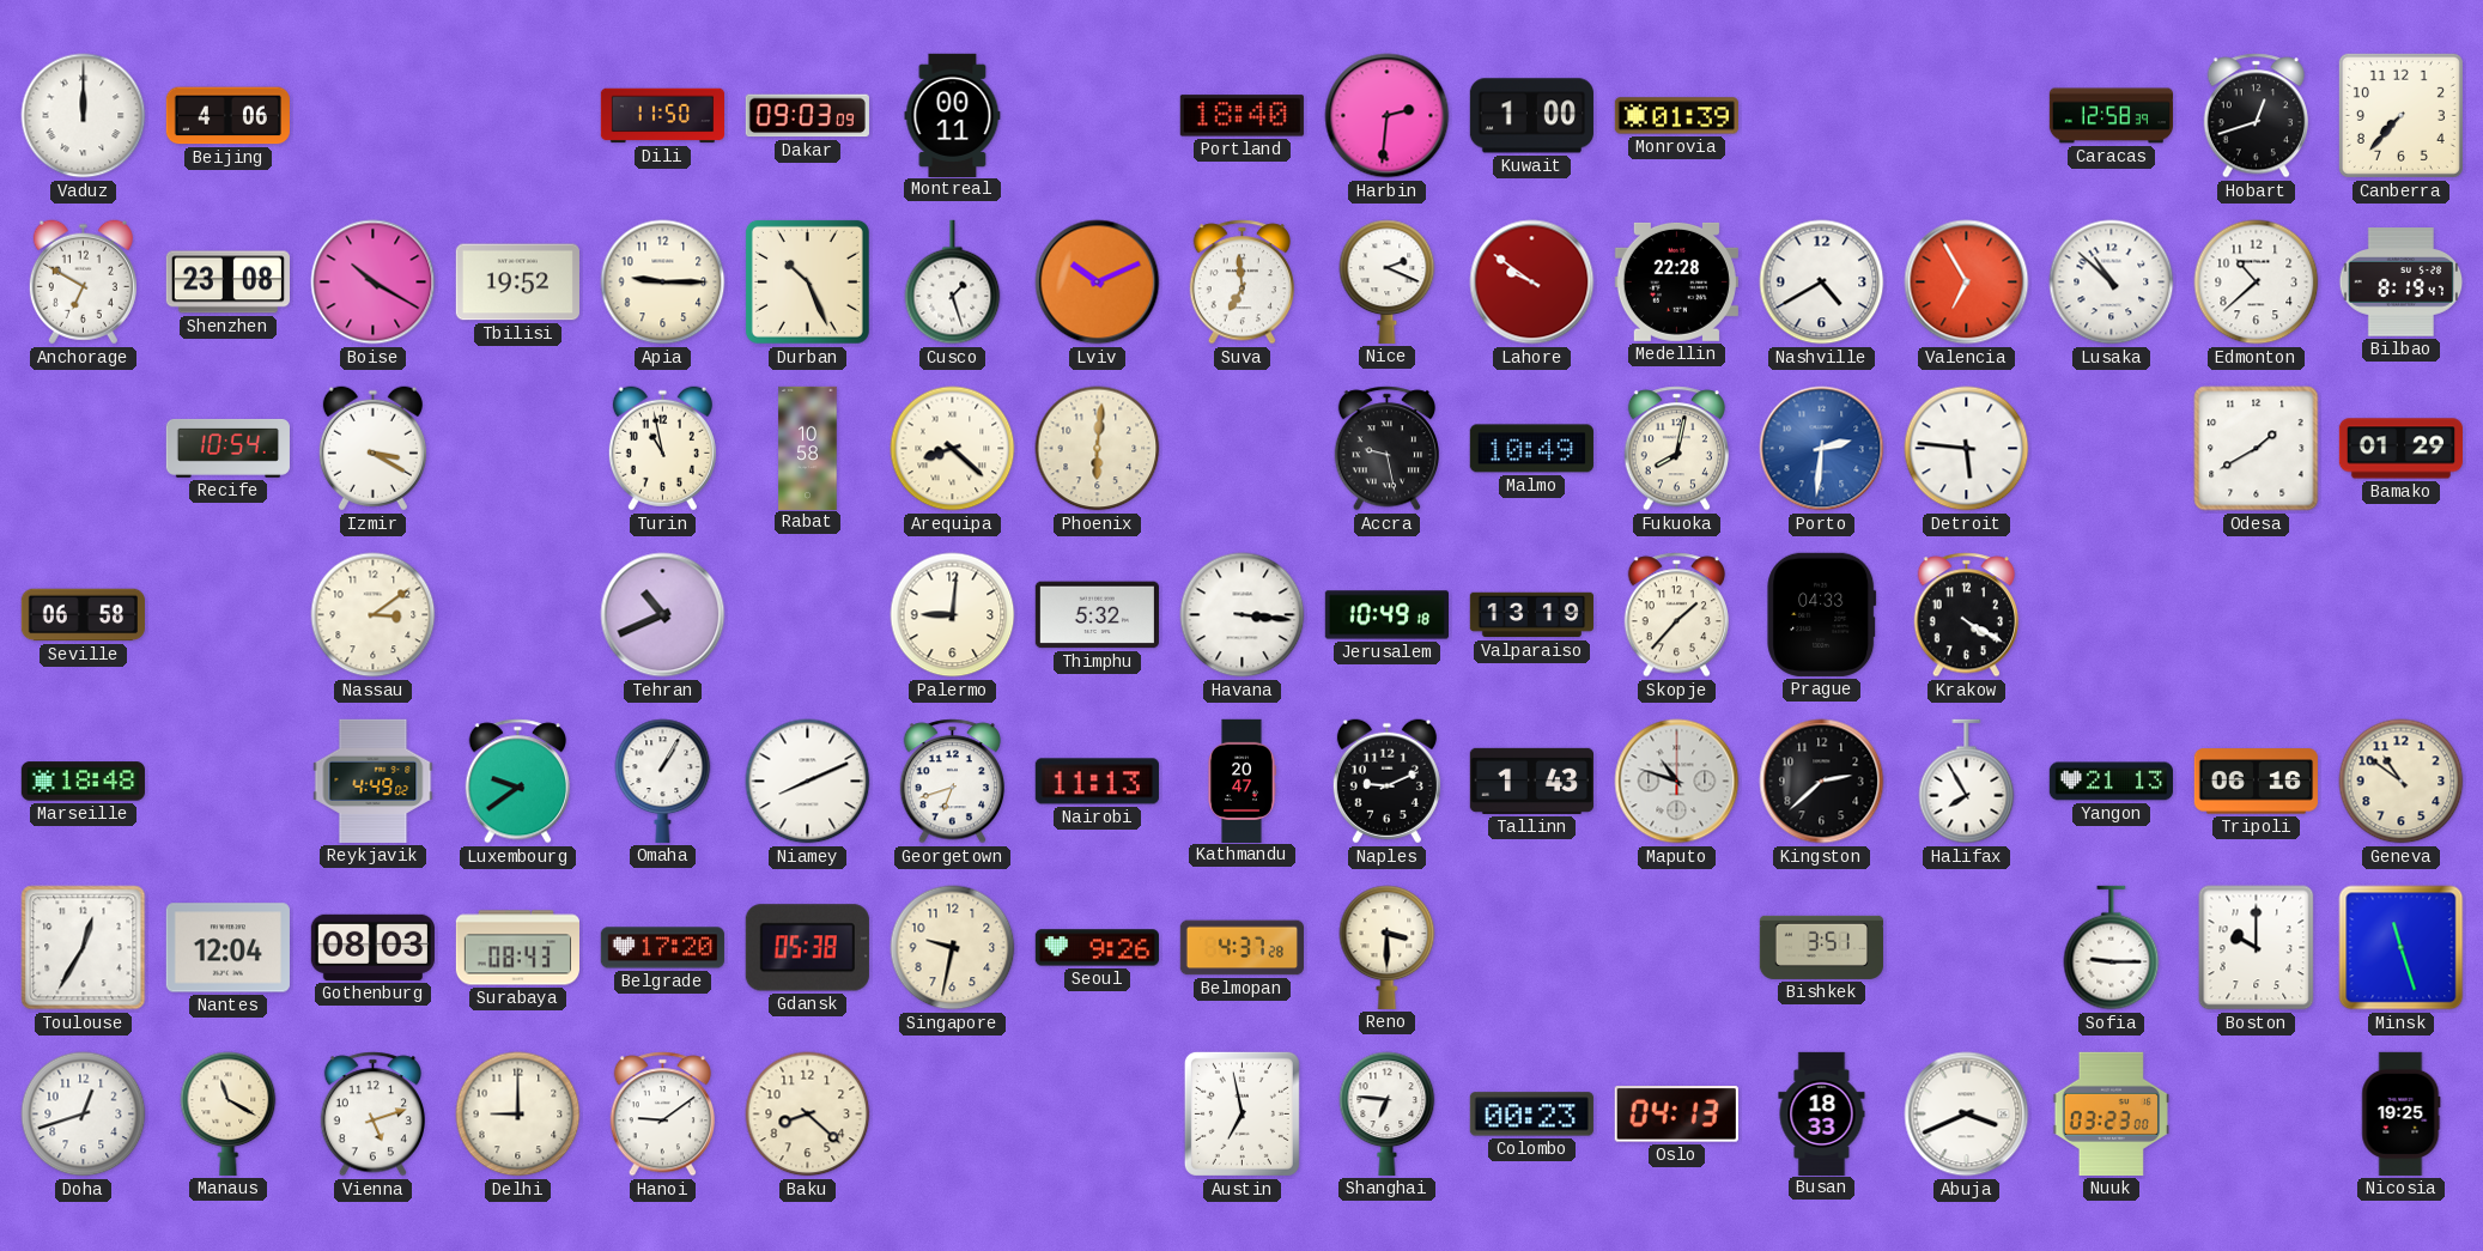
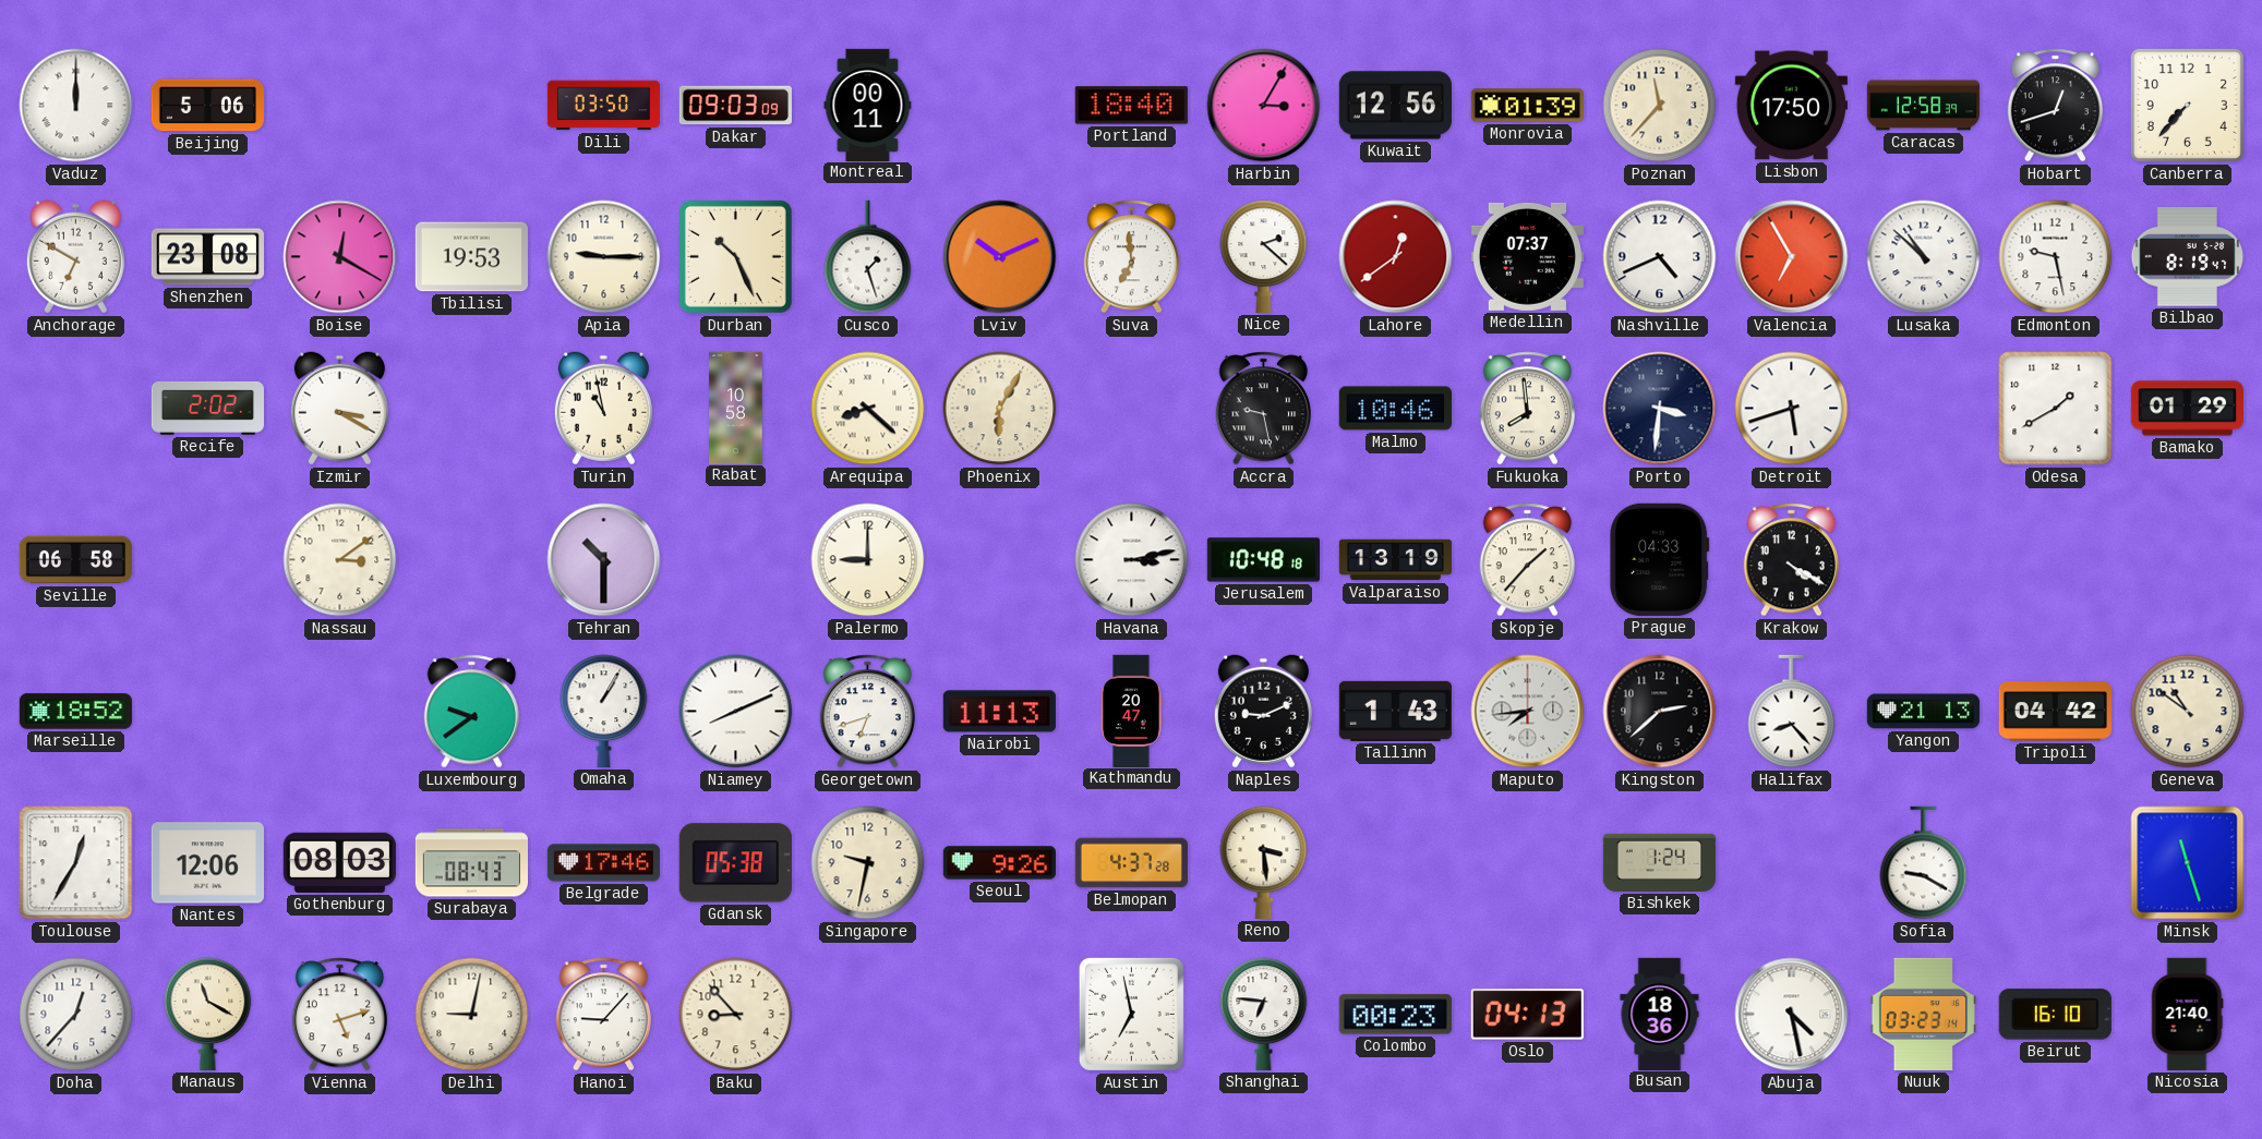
Beijing: 4:06 -> 5:06
Dili: 11:50 -> 03:50
Harbin: 2:31 -> 3:05
Kuwait: 1:00 -> 12:56
Poznan: none -> 11:37
Lisbon: none -> 17:50
Boise: 10:20 -> 12:20
Tbilisi: 19:52 -> 19:53
Nice: 2:19 -> 2:22
Lahore: 9:51 -> 12:39
Medellin: 22:28 -> 07:37
Nashville: 4:40 -> 4:41
Edmonton: 10:38 -> 9:28
Recife: 10:54 -> 2:02
Phoenix: 6:01 -> 6:05
Malmo: 10:49 -> 10:46
Fukuoka: 8:02 -> 7:59
Porto: 2:31 -> 3:31
Porto dial: blue -> navy
Detroit: 5:46 -> 5:42
Tehran: 10:41 -> 10:30
Palermo: 9:01 -> 9:00
Thimphu: 5:32 -> none
Havana: 3:16 -> 3:13
Jerusalem: 10:49 -> 10:48
Marseille: 18:48 -> 18:52
Reykjavik: 4:49 -> none
Maputo: 10:48 -> 7:44
Halifax: 7:55 -> 8:23
Tripoli: 06:16 -> 04:42
Nantes: 12:04 -> 12:06
Belgrade: 17:20 -> 17:46
Reno: 3:30 -> 3:29
Bishkek: 3:51 -> 1:24
Sofia: 9:15 -> 9:20
Boston: 10:00 -> none
Doha: 12:42 -> 12:37
Delhi: 9:00 -> 9:02
Hanoi: 9:09 -> 9:07
Baku: 8:22 -> 8:53
Busan: 18:33 -> 18:36
Abuja: 3:41 -> 4:28
Nuuk: 03:23:00 -> 03:23:14
Beirut: none -> 16:10
Nicosia: 19:25 -> 21:40
